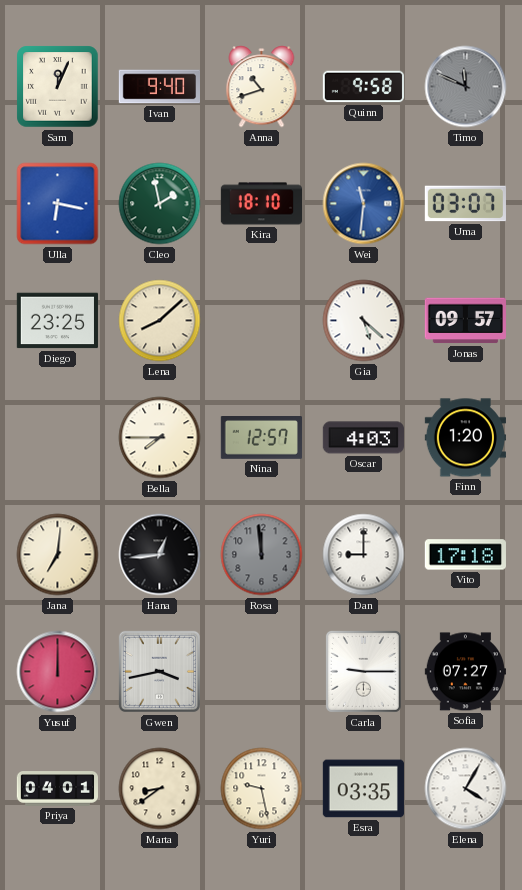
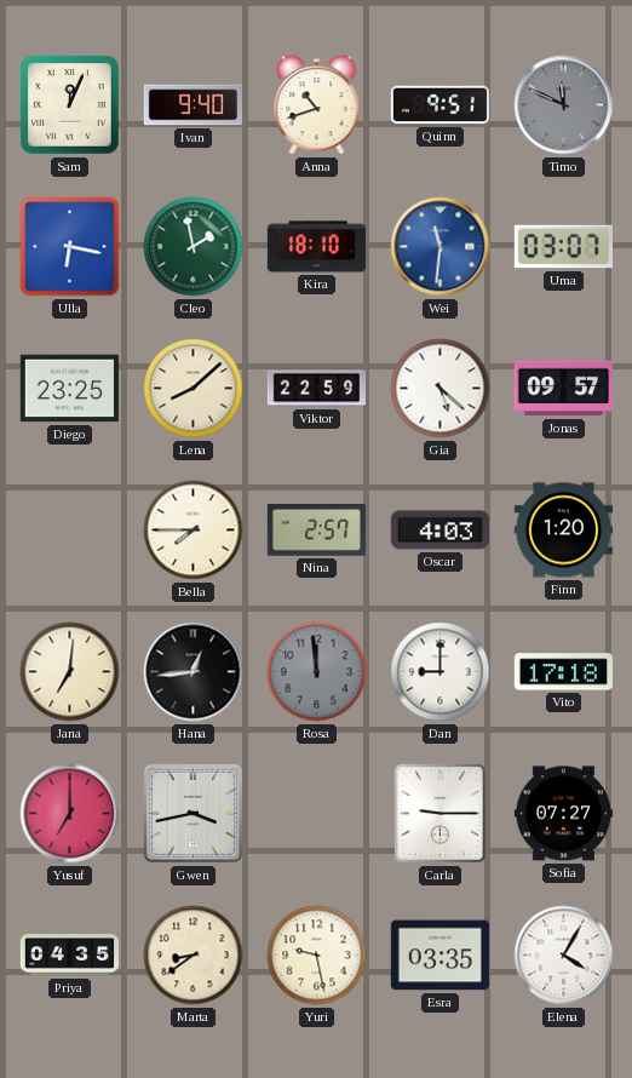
Quinn: 9:58 -> 9:51
Viktor: none -> 22:59
Nina: 12:57 -> 2:57
Yusuf: 12:00 -> 7:00
Priya: 04:01 -> 04:35
